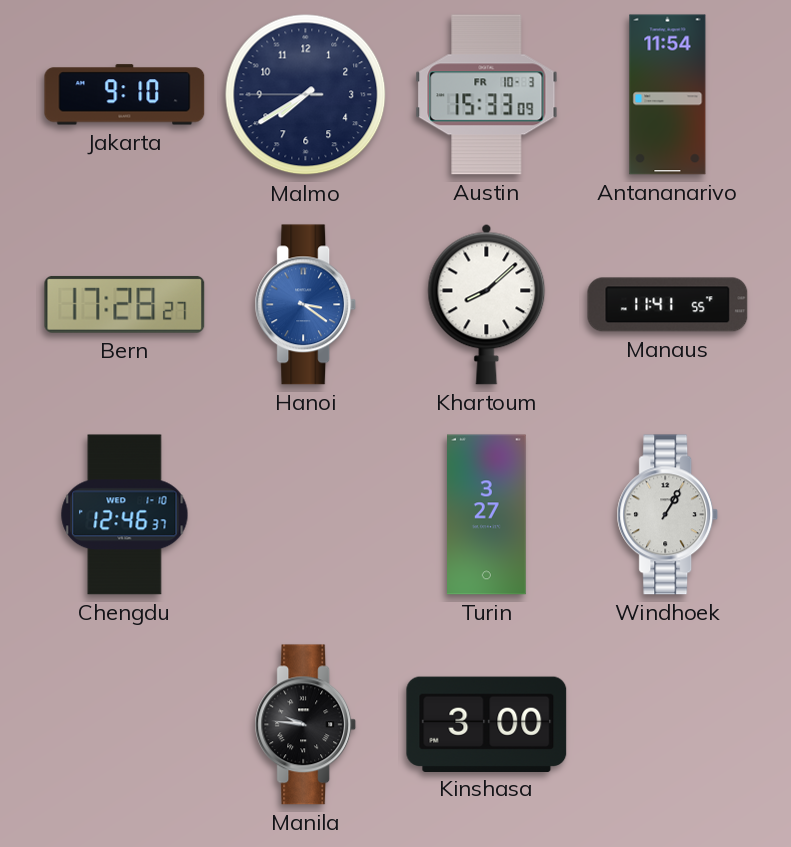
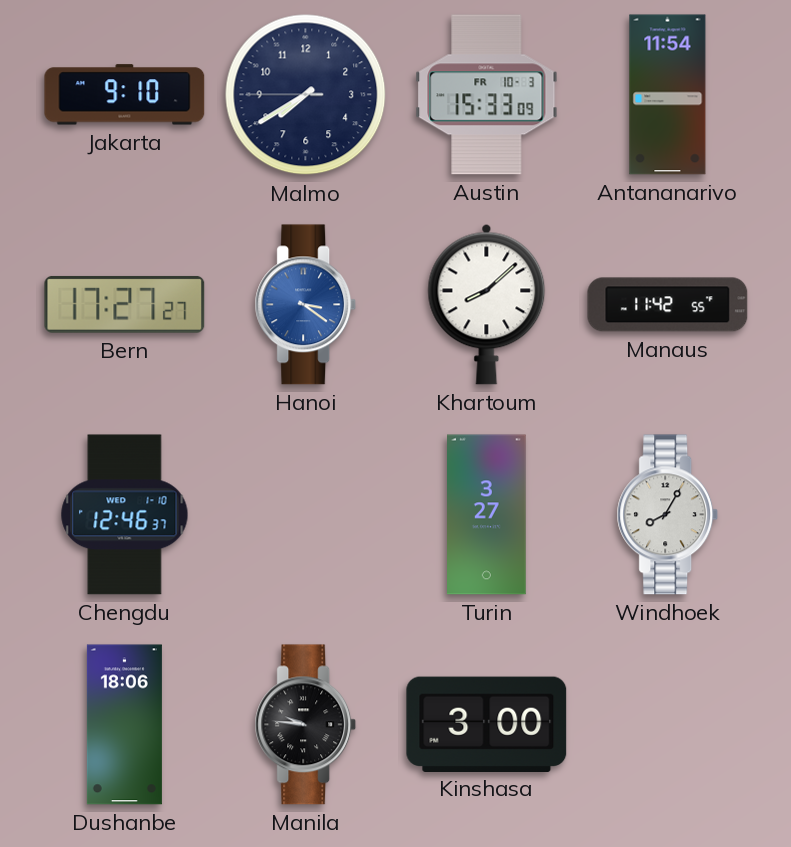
Bern: 17:28 -> 17:27
Manaus: 11:41 -> 11:42
Windhoek: 1:05 -> 8:05
Dushanbe: none -> 18:06
